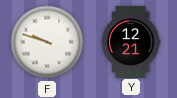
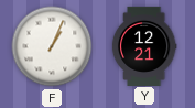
F: 9:48 -> 1:04
